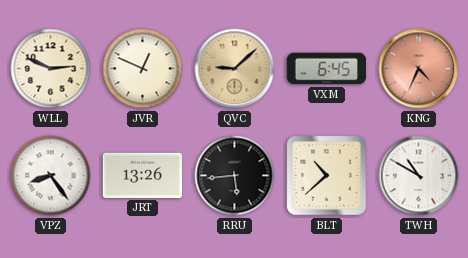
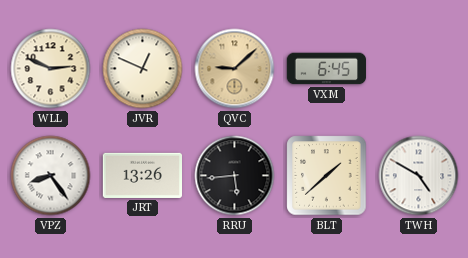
KNG: 4:34 -> none
BLT: 10:38 -> 1:38
TWH: 10:50 -> 4:50
